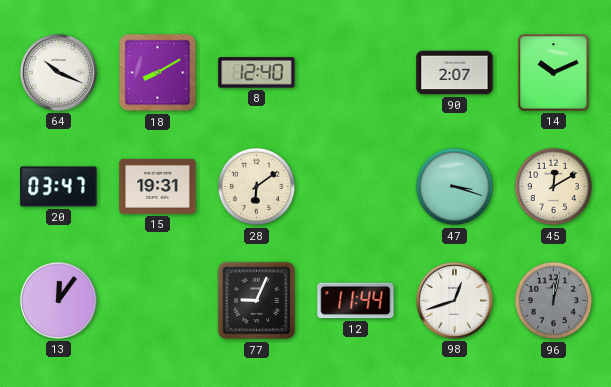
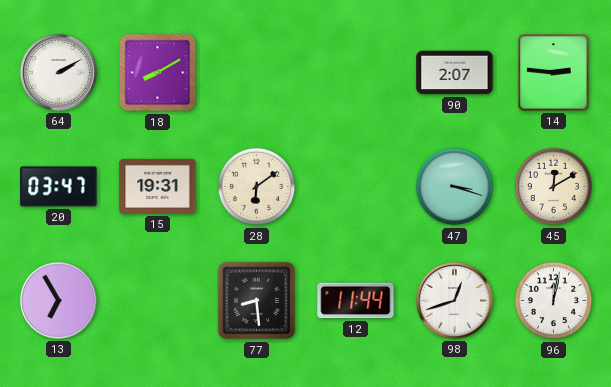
64: 10:19 -> 2:10
8: 12:40 -> none
14: 10:11 -> 2:46
13: 12:06 -> 6:55
77: 9:04 -> 8:29
96 dial: grey -> white
